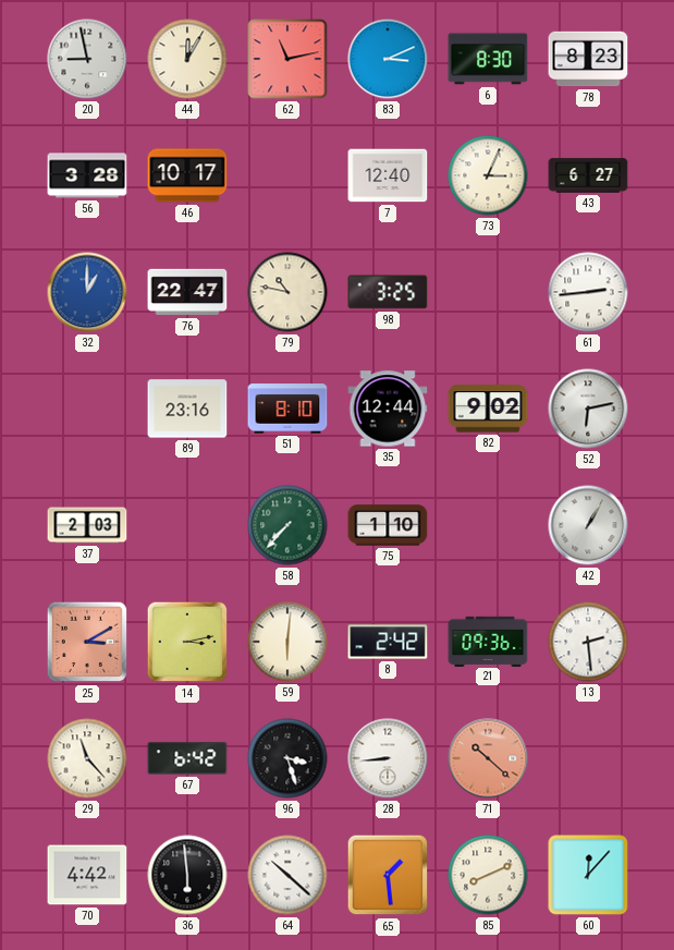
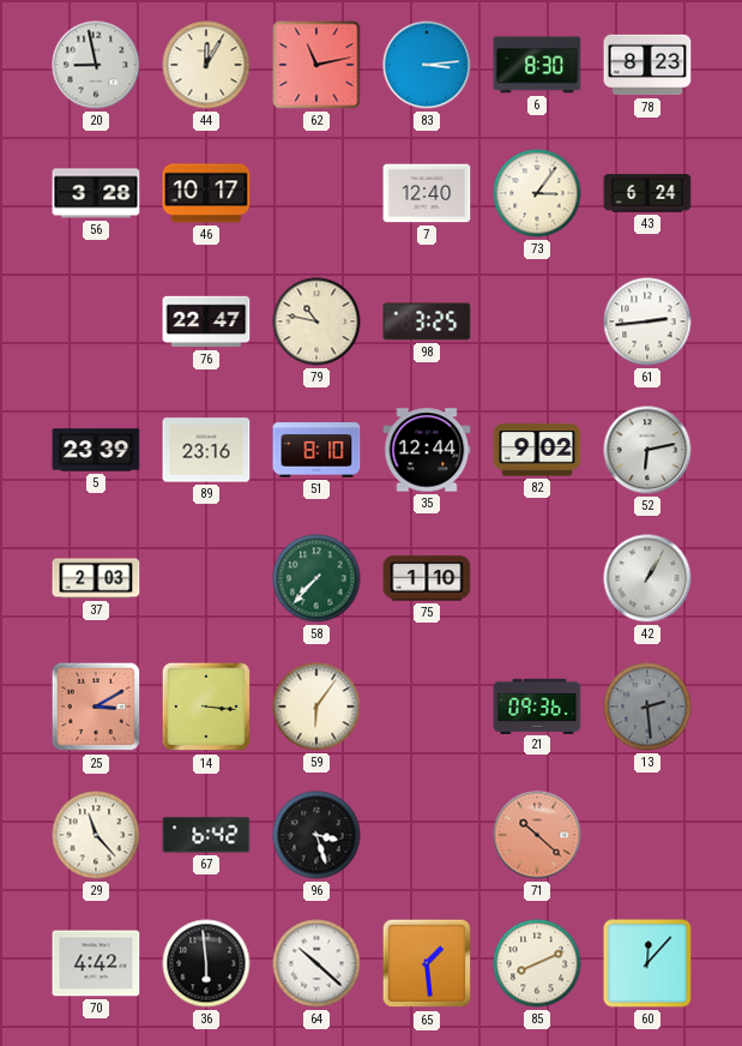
83: 3:11 -> 3:14
73: 3:04 -> 3:06
43: 6:27 -> 6:24
32: 1:00 -> none
5: none -> 23:39
14: 3:13 -> 3:16
59: 6:01 -> 6:06
8: 2:42 -> none
13 dial: white -> grey
28: 8:44 -> none
